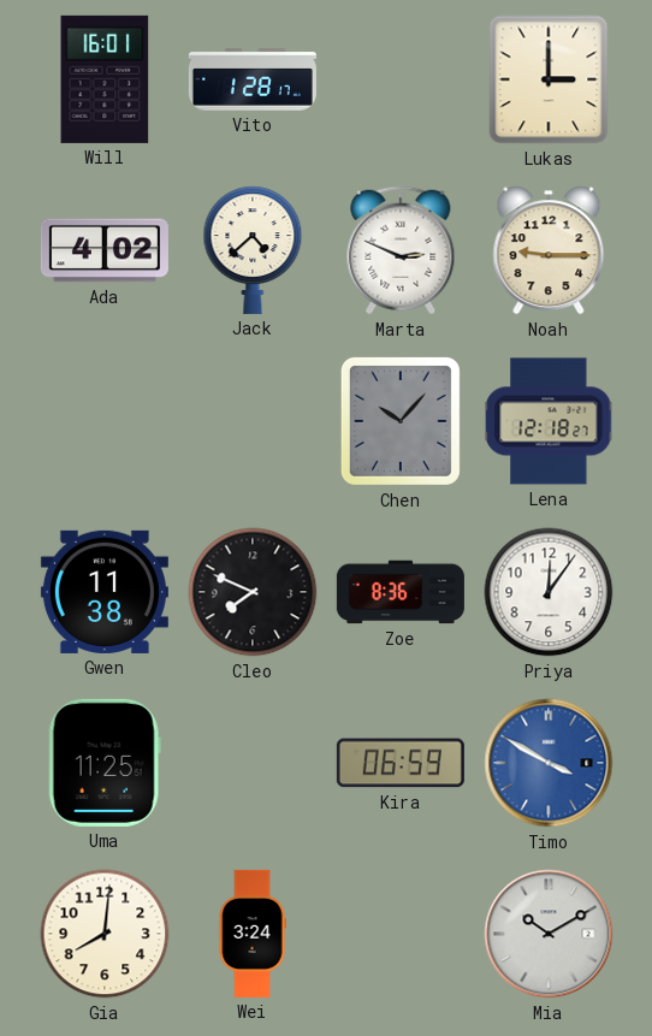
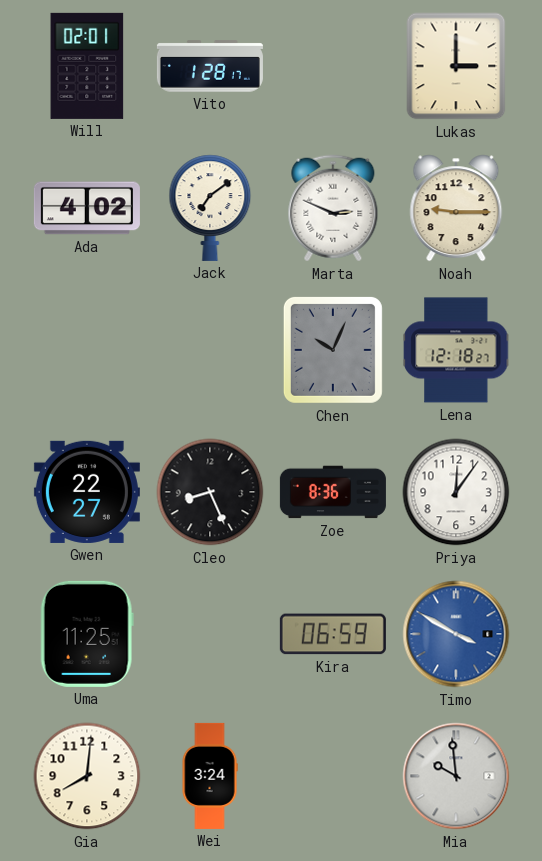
Will: 16:01 -> 02:01
Jack: 4:38 -> 7:09
Chen: 10:07 -> 10:04
Gwen: 11:38 -> 22:27
Cleo: 7:49 -> 8:26
Mia: 10:10 -> 9:59
